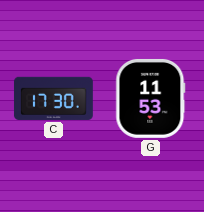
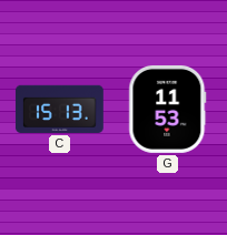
C: 17:30 -> 15:13
